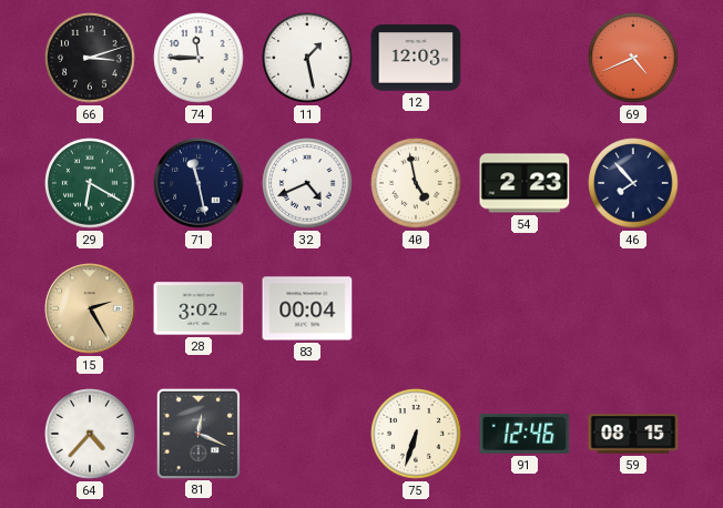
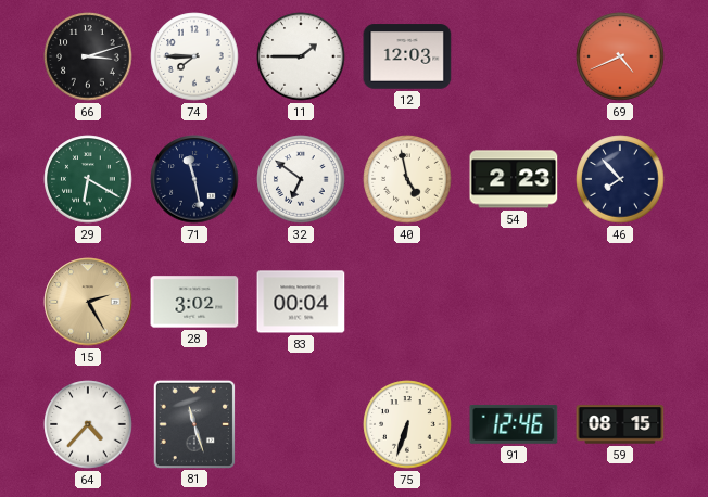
74: 11:45 -> 7:45
11: 1:28 -> 1:45
32: 4:41 -> 6:51
81: 12:19 -> 11:27
